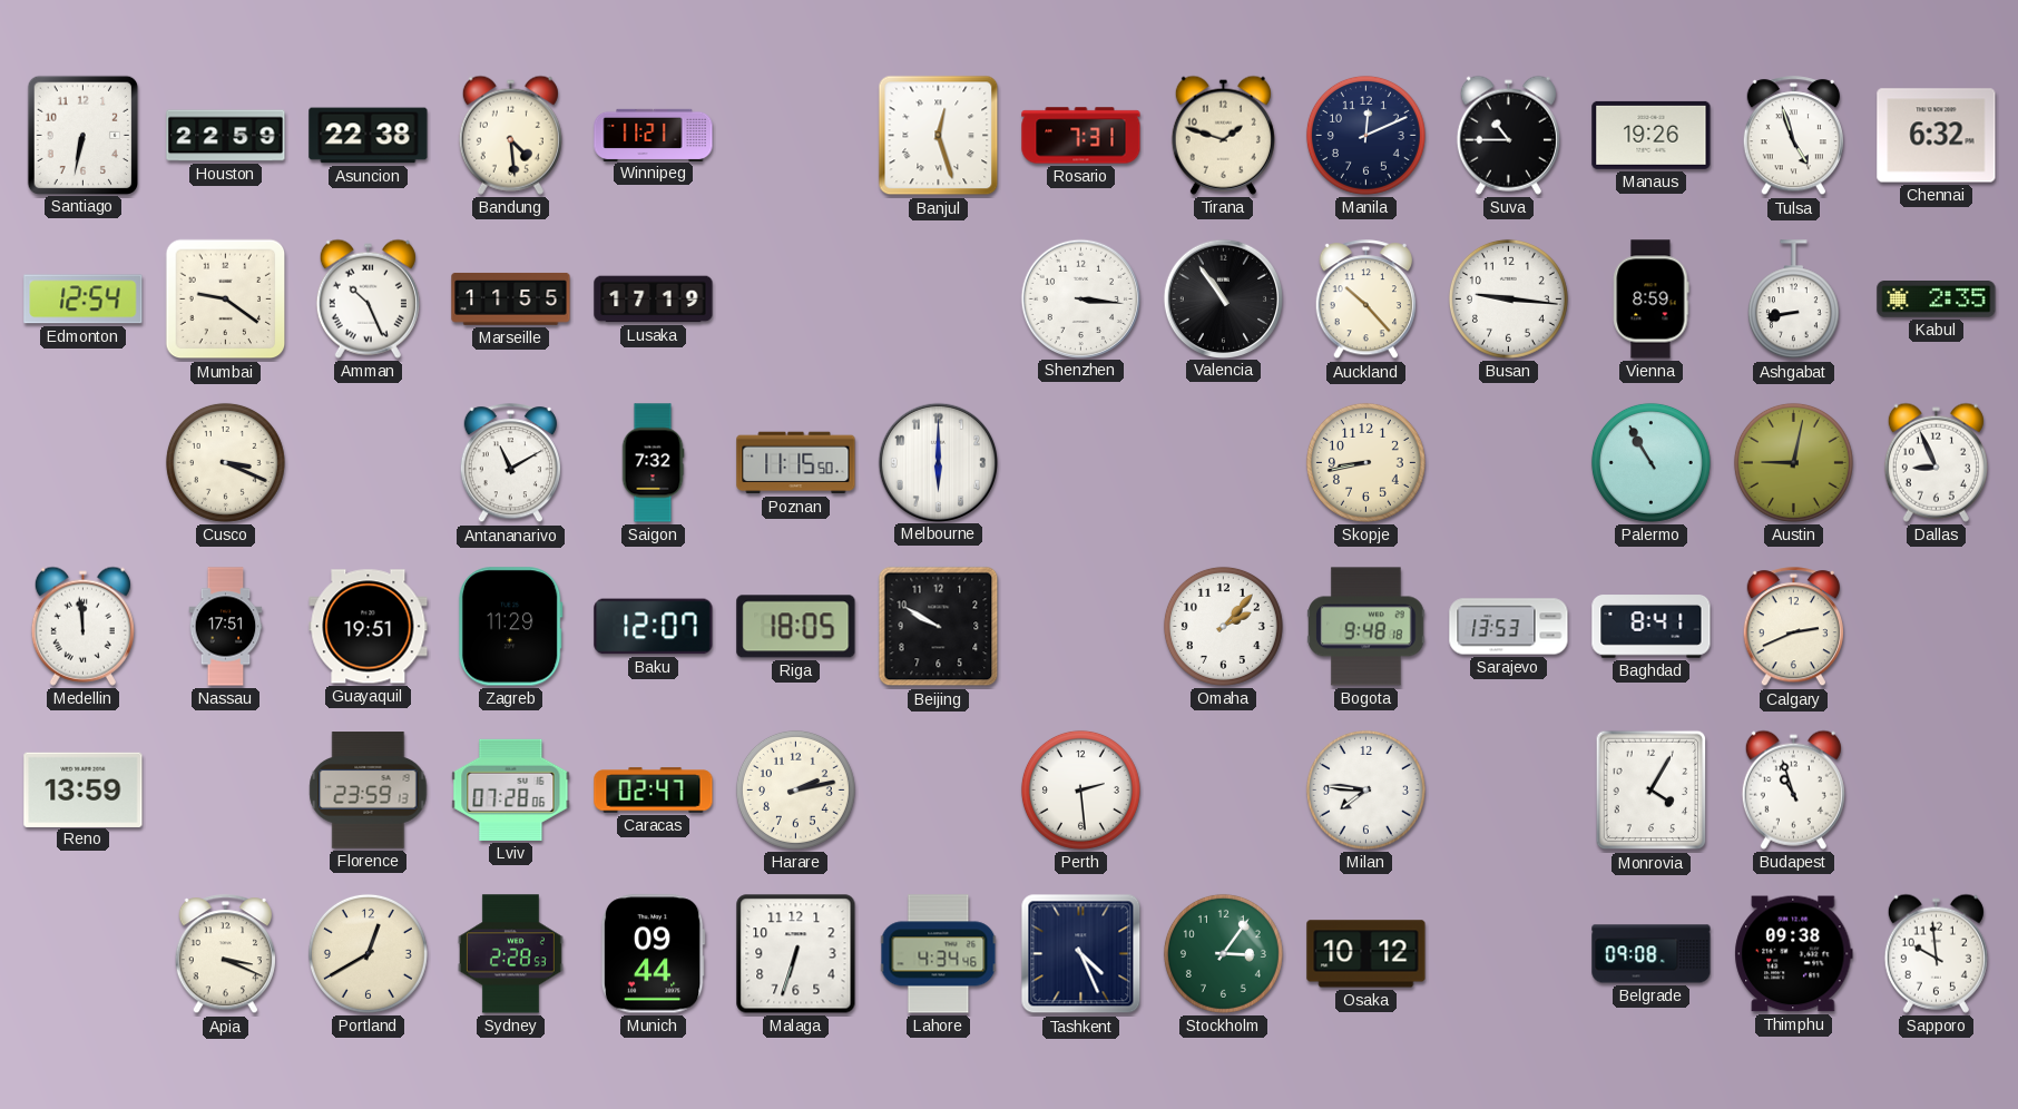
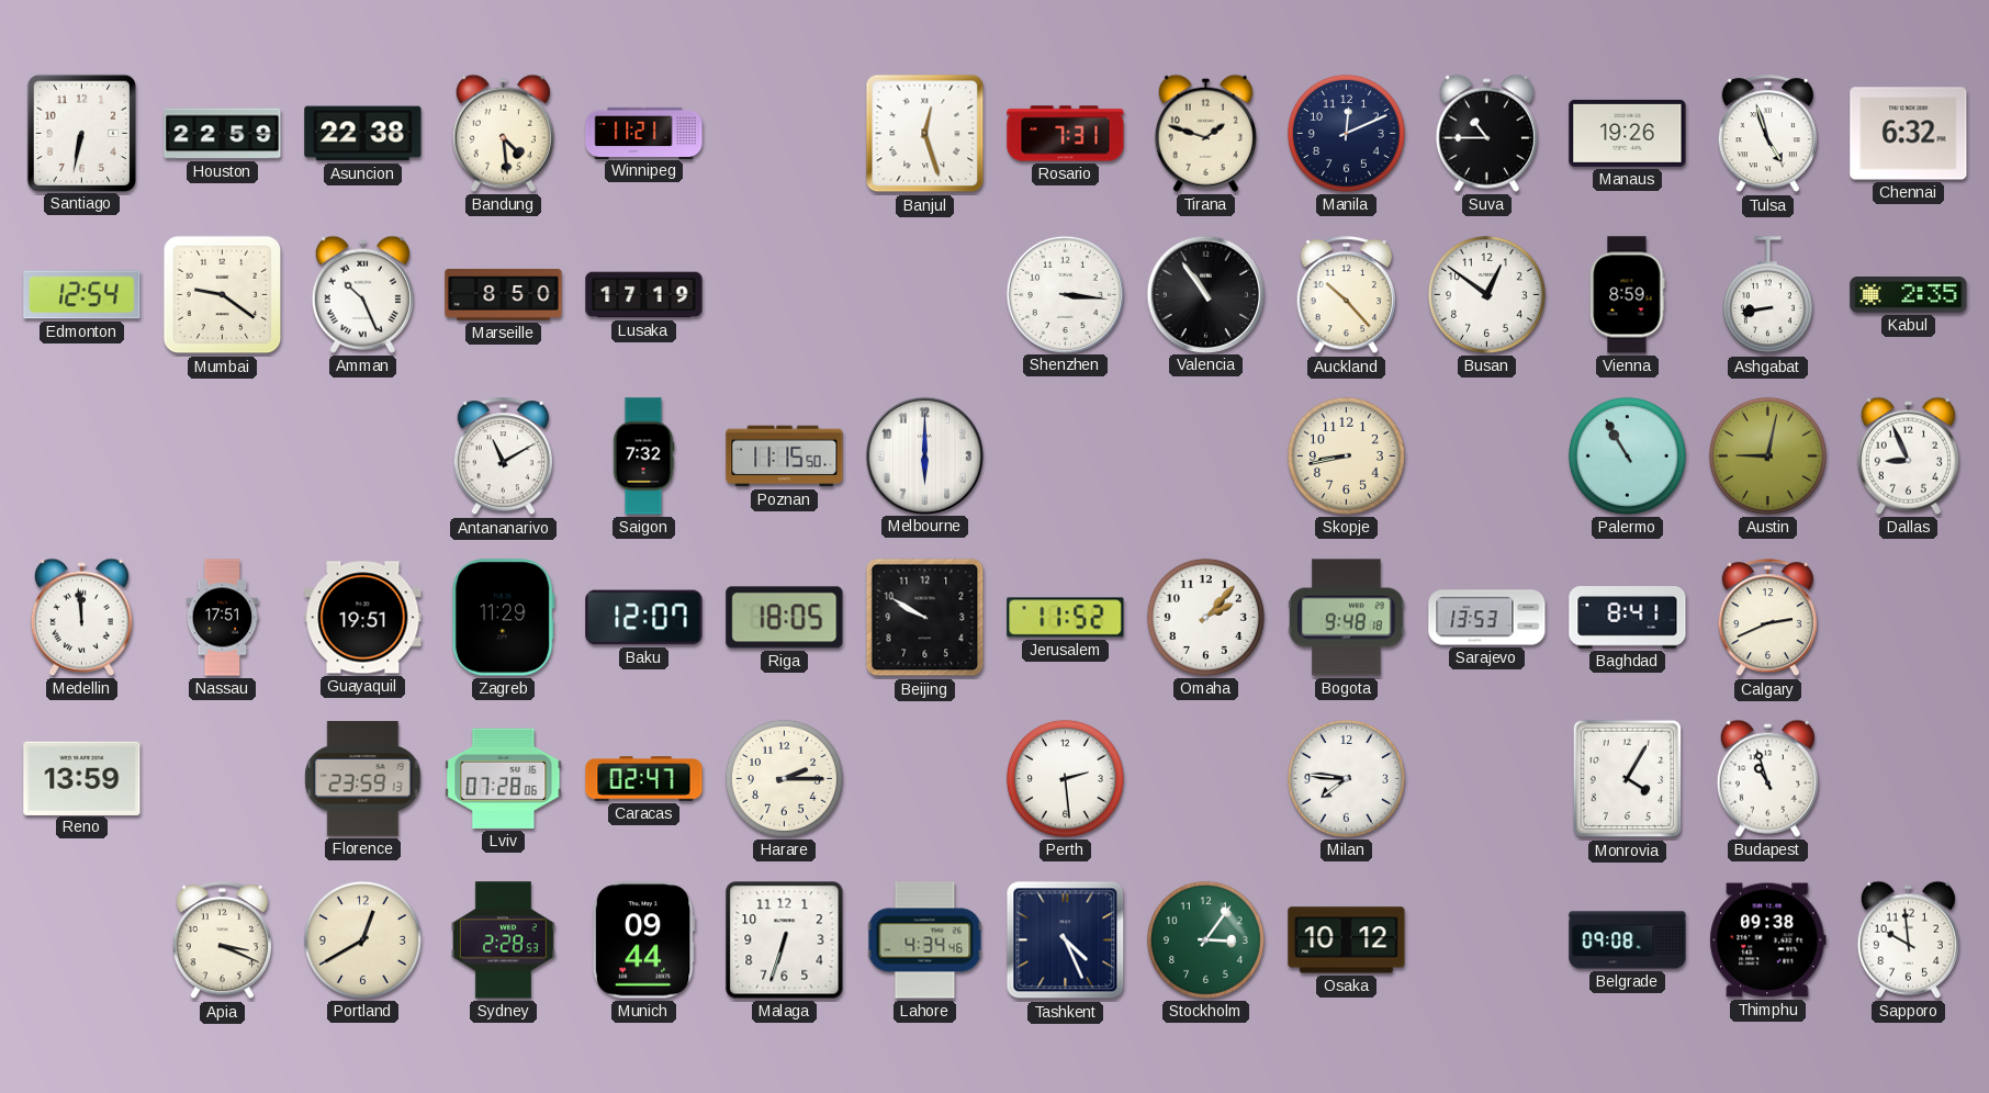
Marseille: 11:55 -> 8:50
Busan: 9:16 -> 12:51
Cusco: 3:19 -> none
Jerusalem: none -> 11:52
Harare: 2:13 -> 2:15
